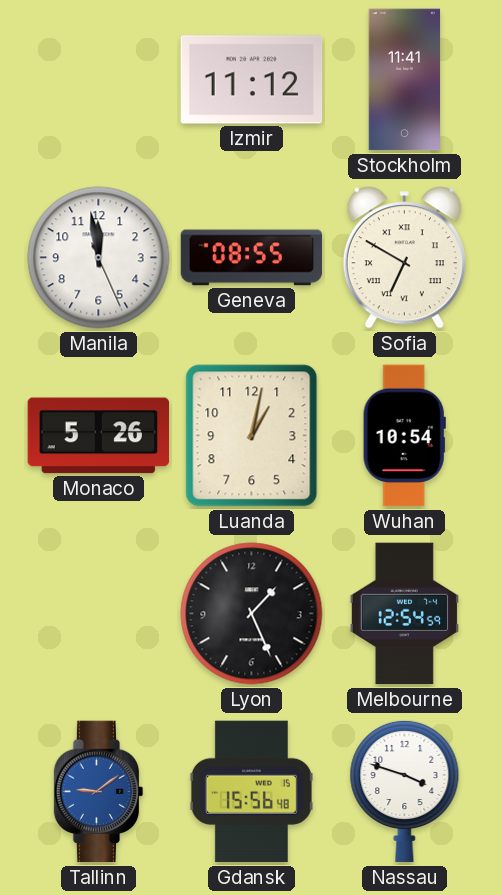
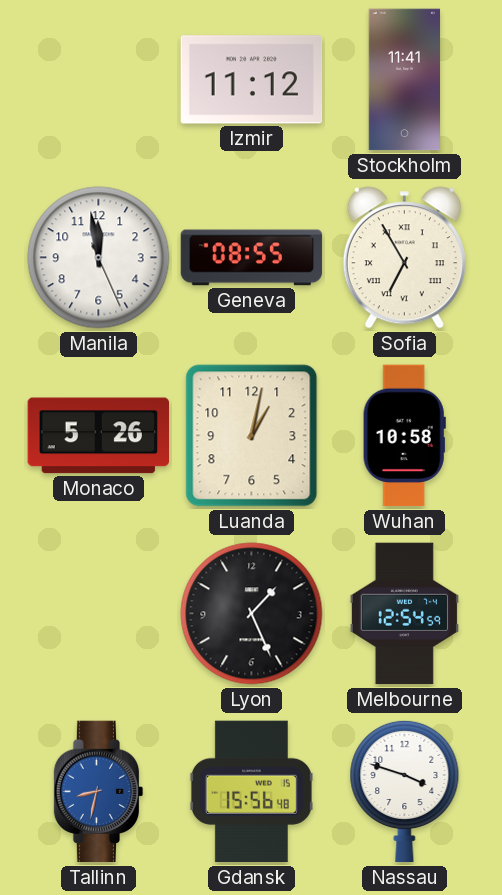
Sofia: 6:50 -> 6:55
Wuhan: 10:54 -> 10:58
Tallinn: 9:09 -> 8:32
